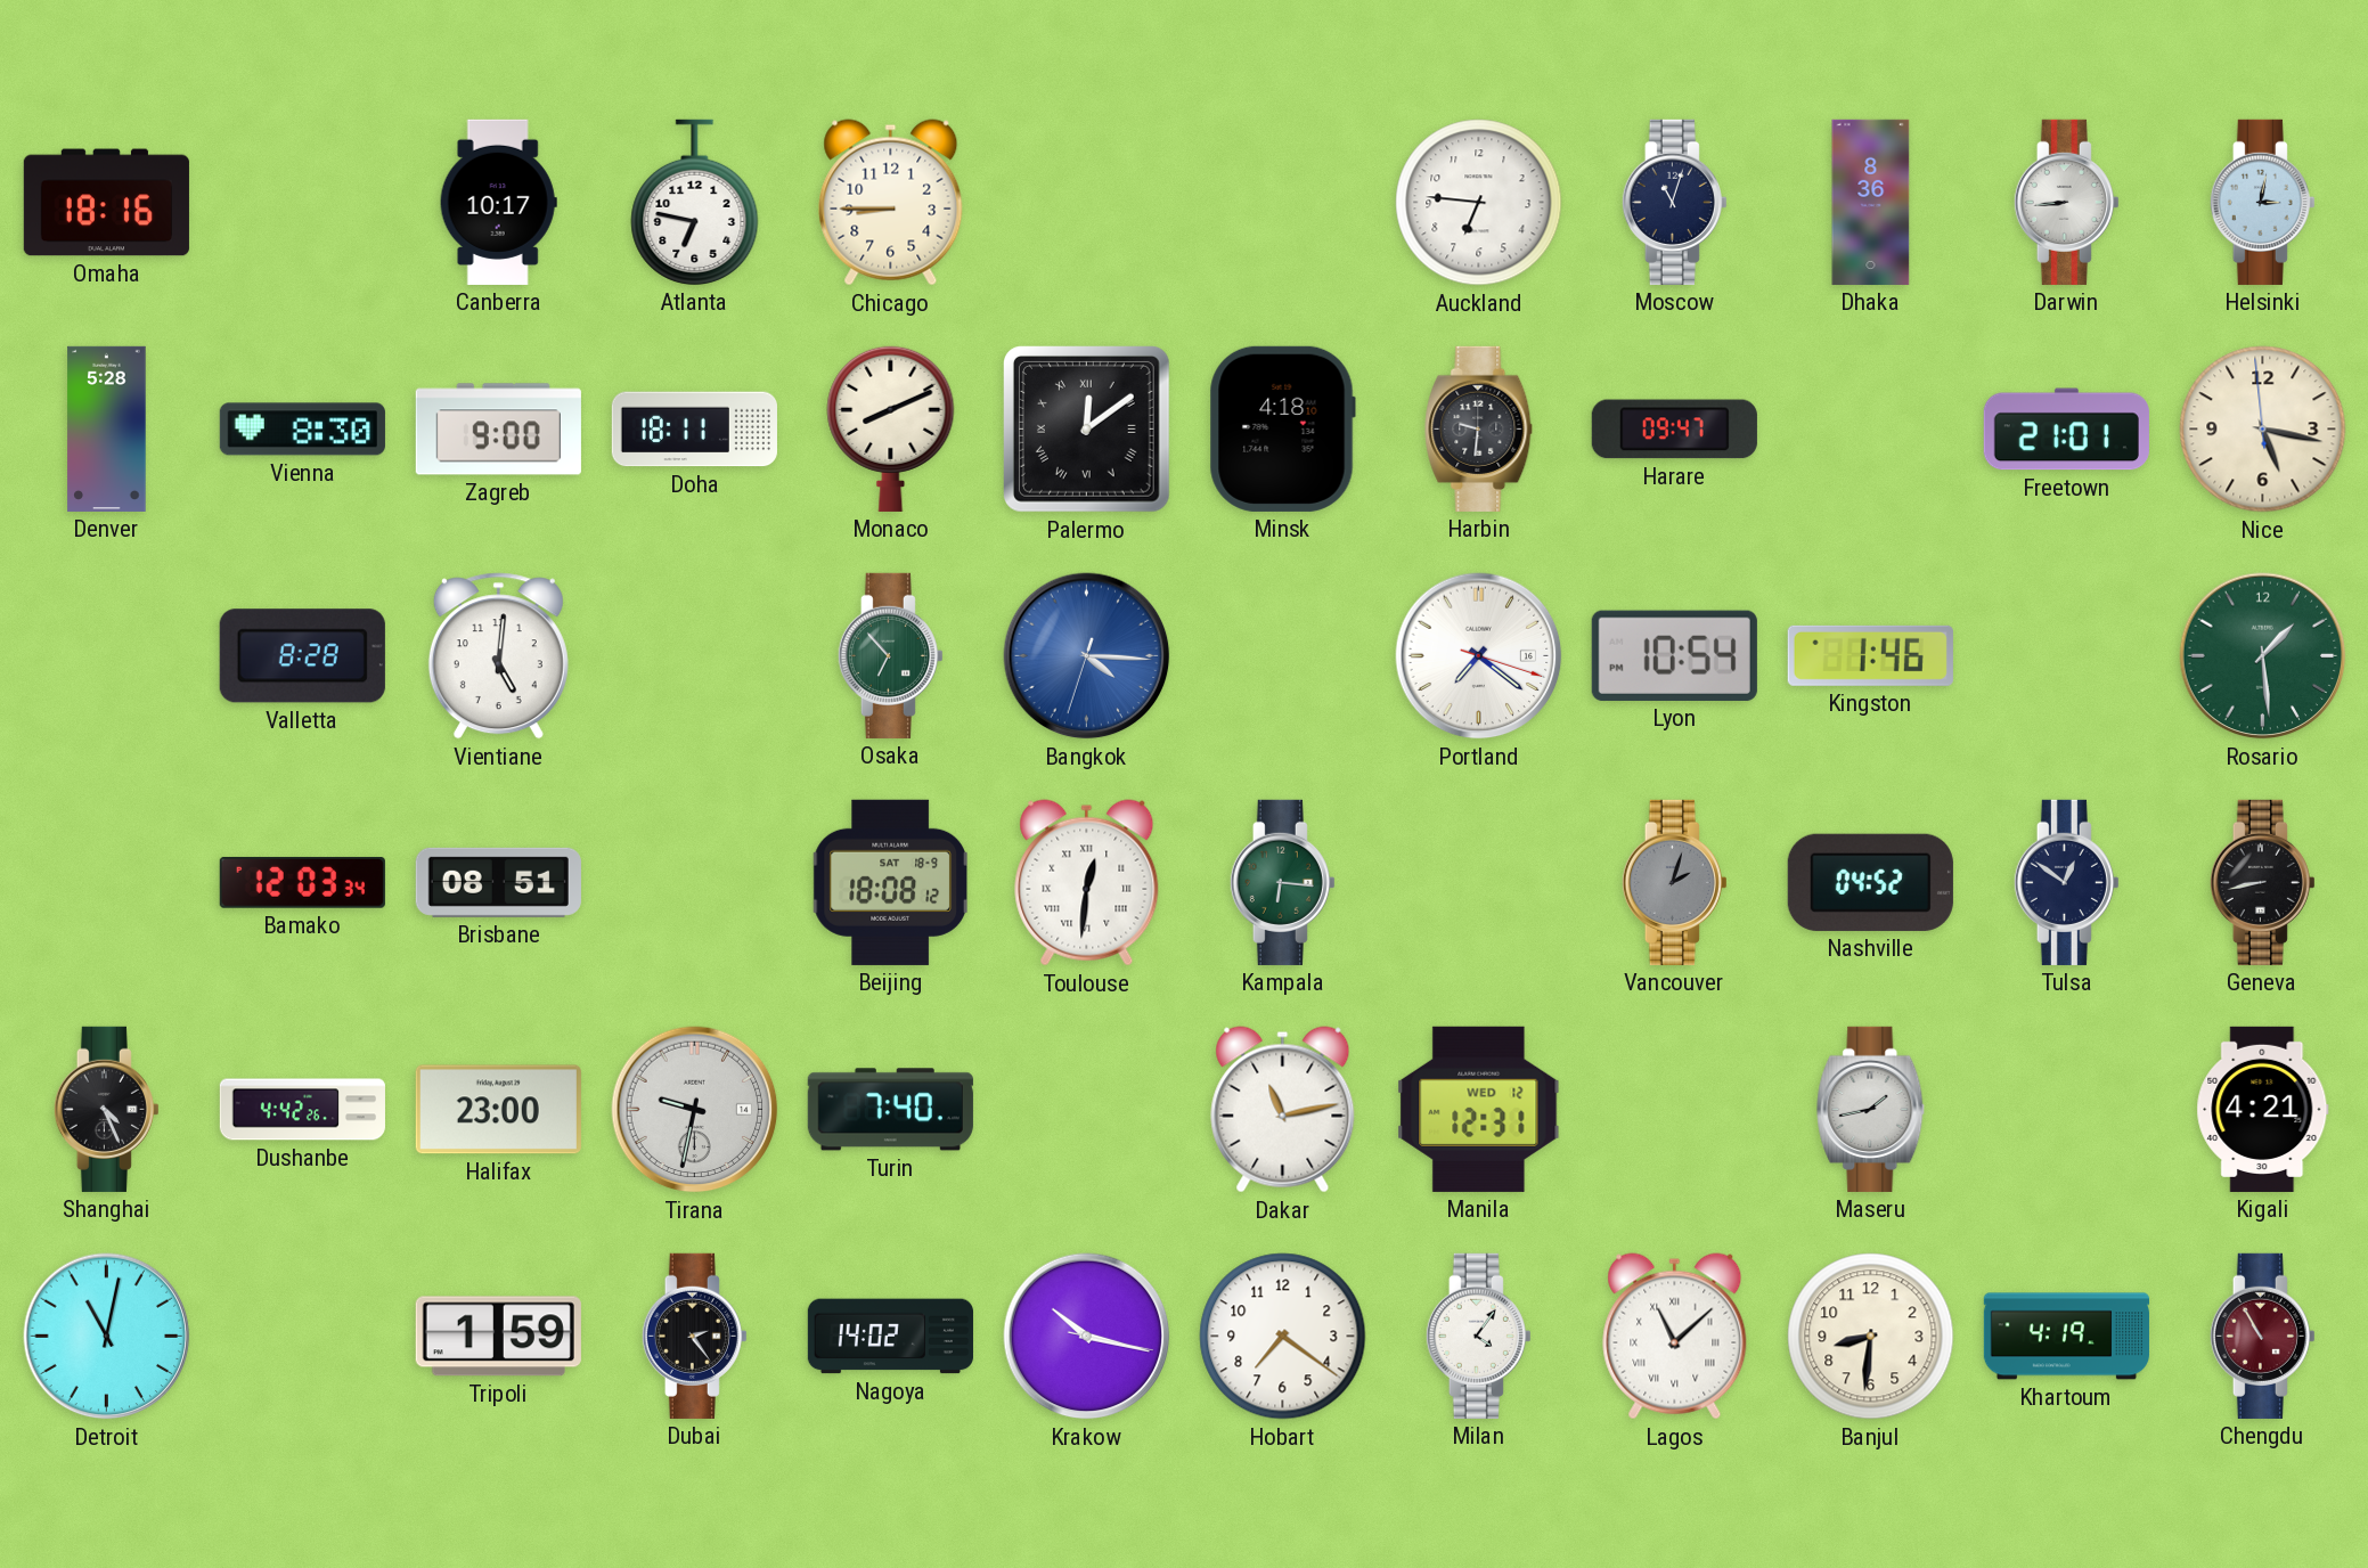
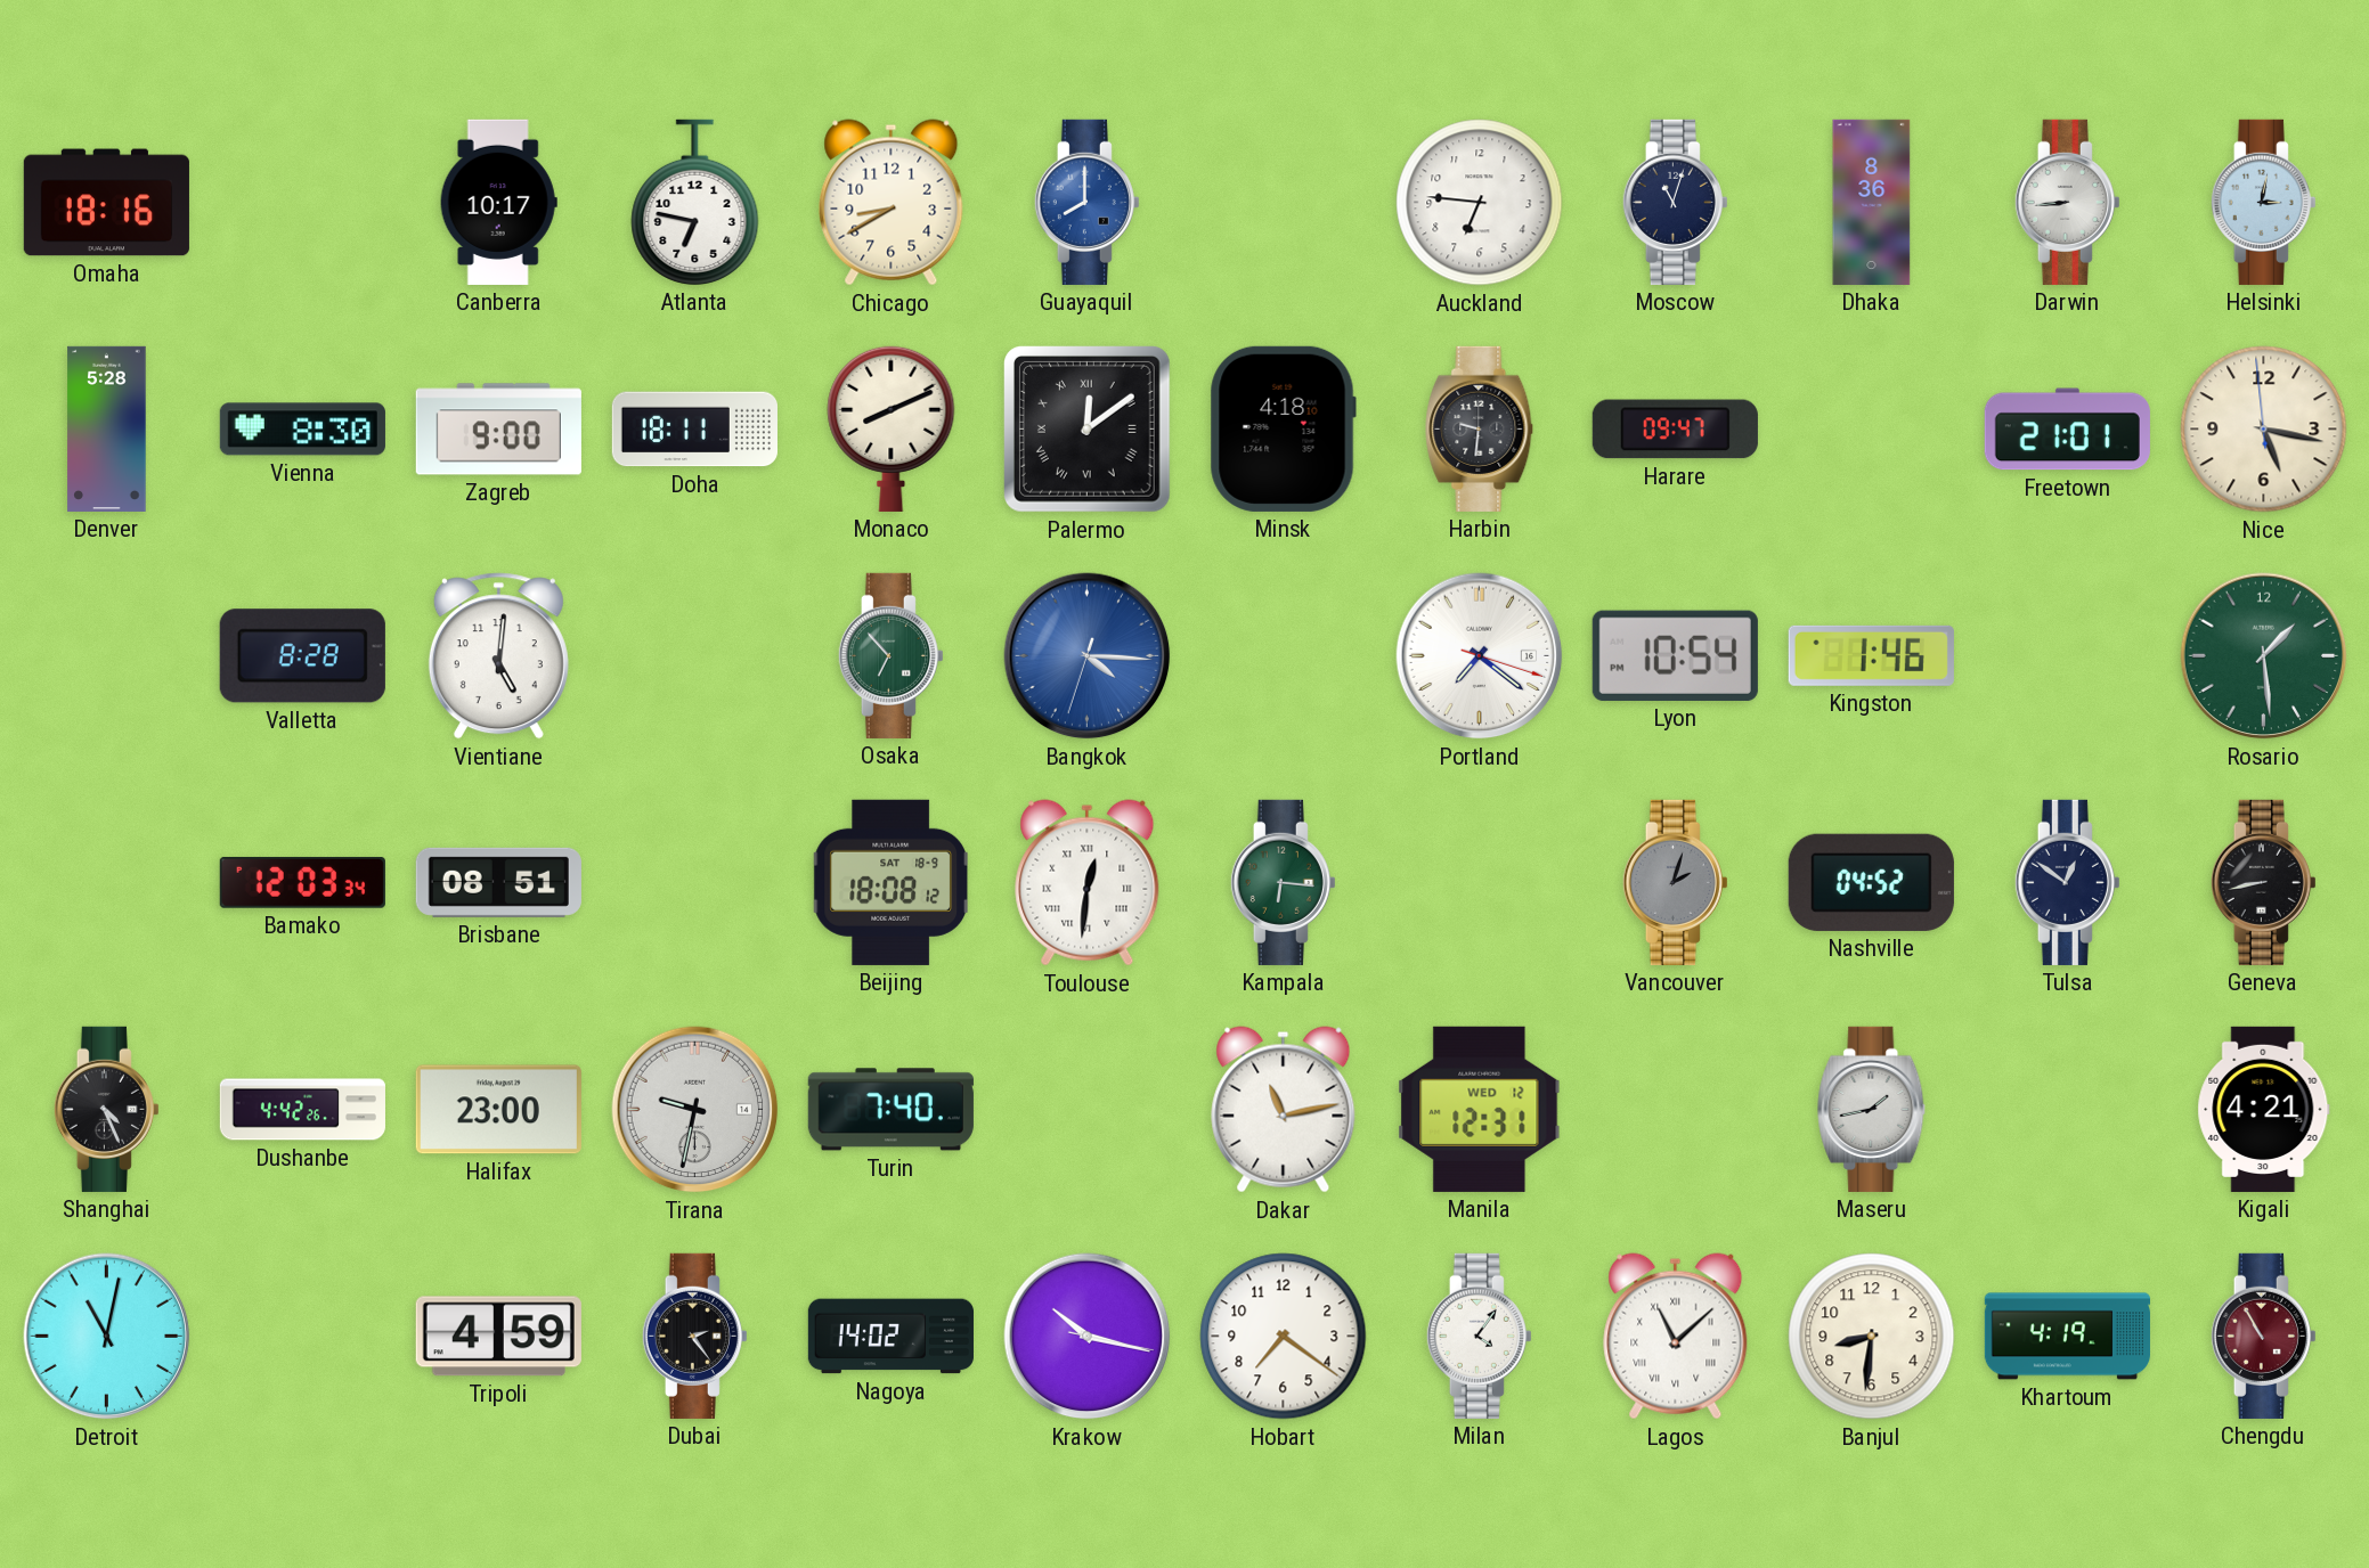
Chicago: 8:45 -> 8:40
Guayaquil: none -> 8:00
Tripoli: 1:59 -> 4:59
